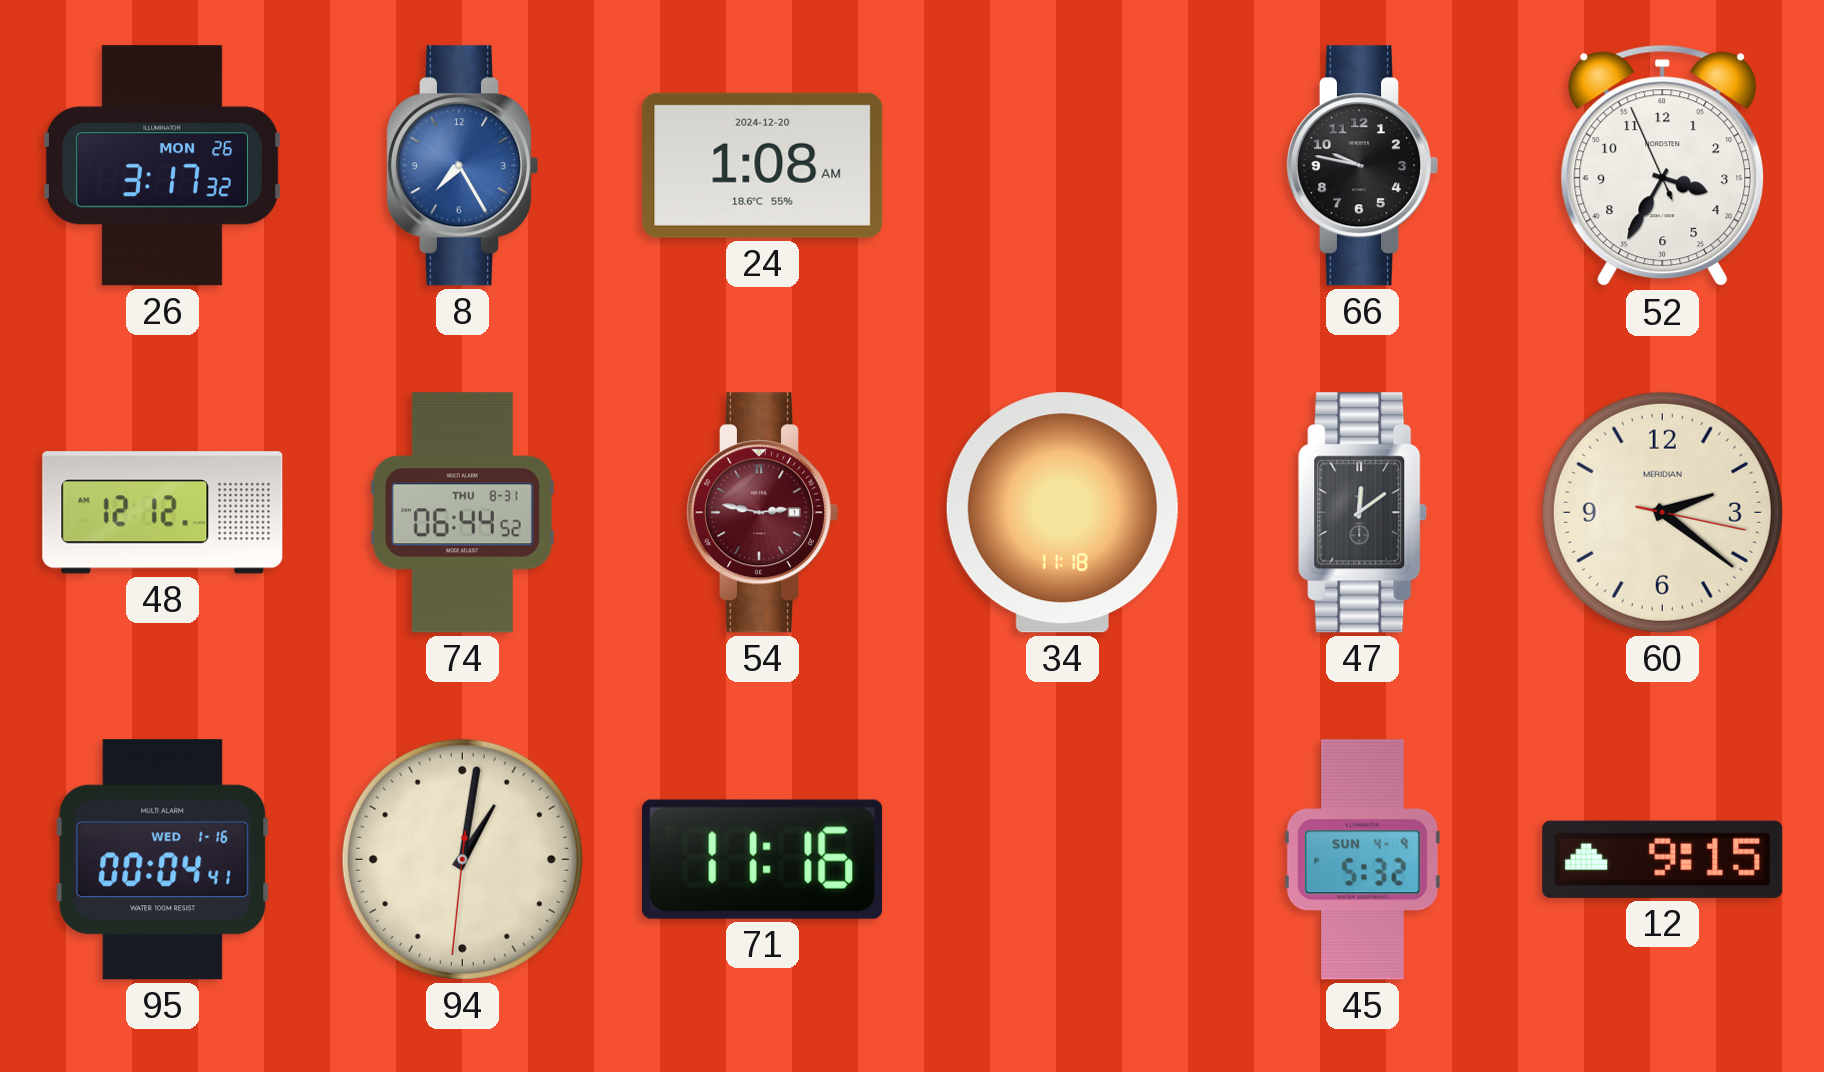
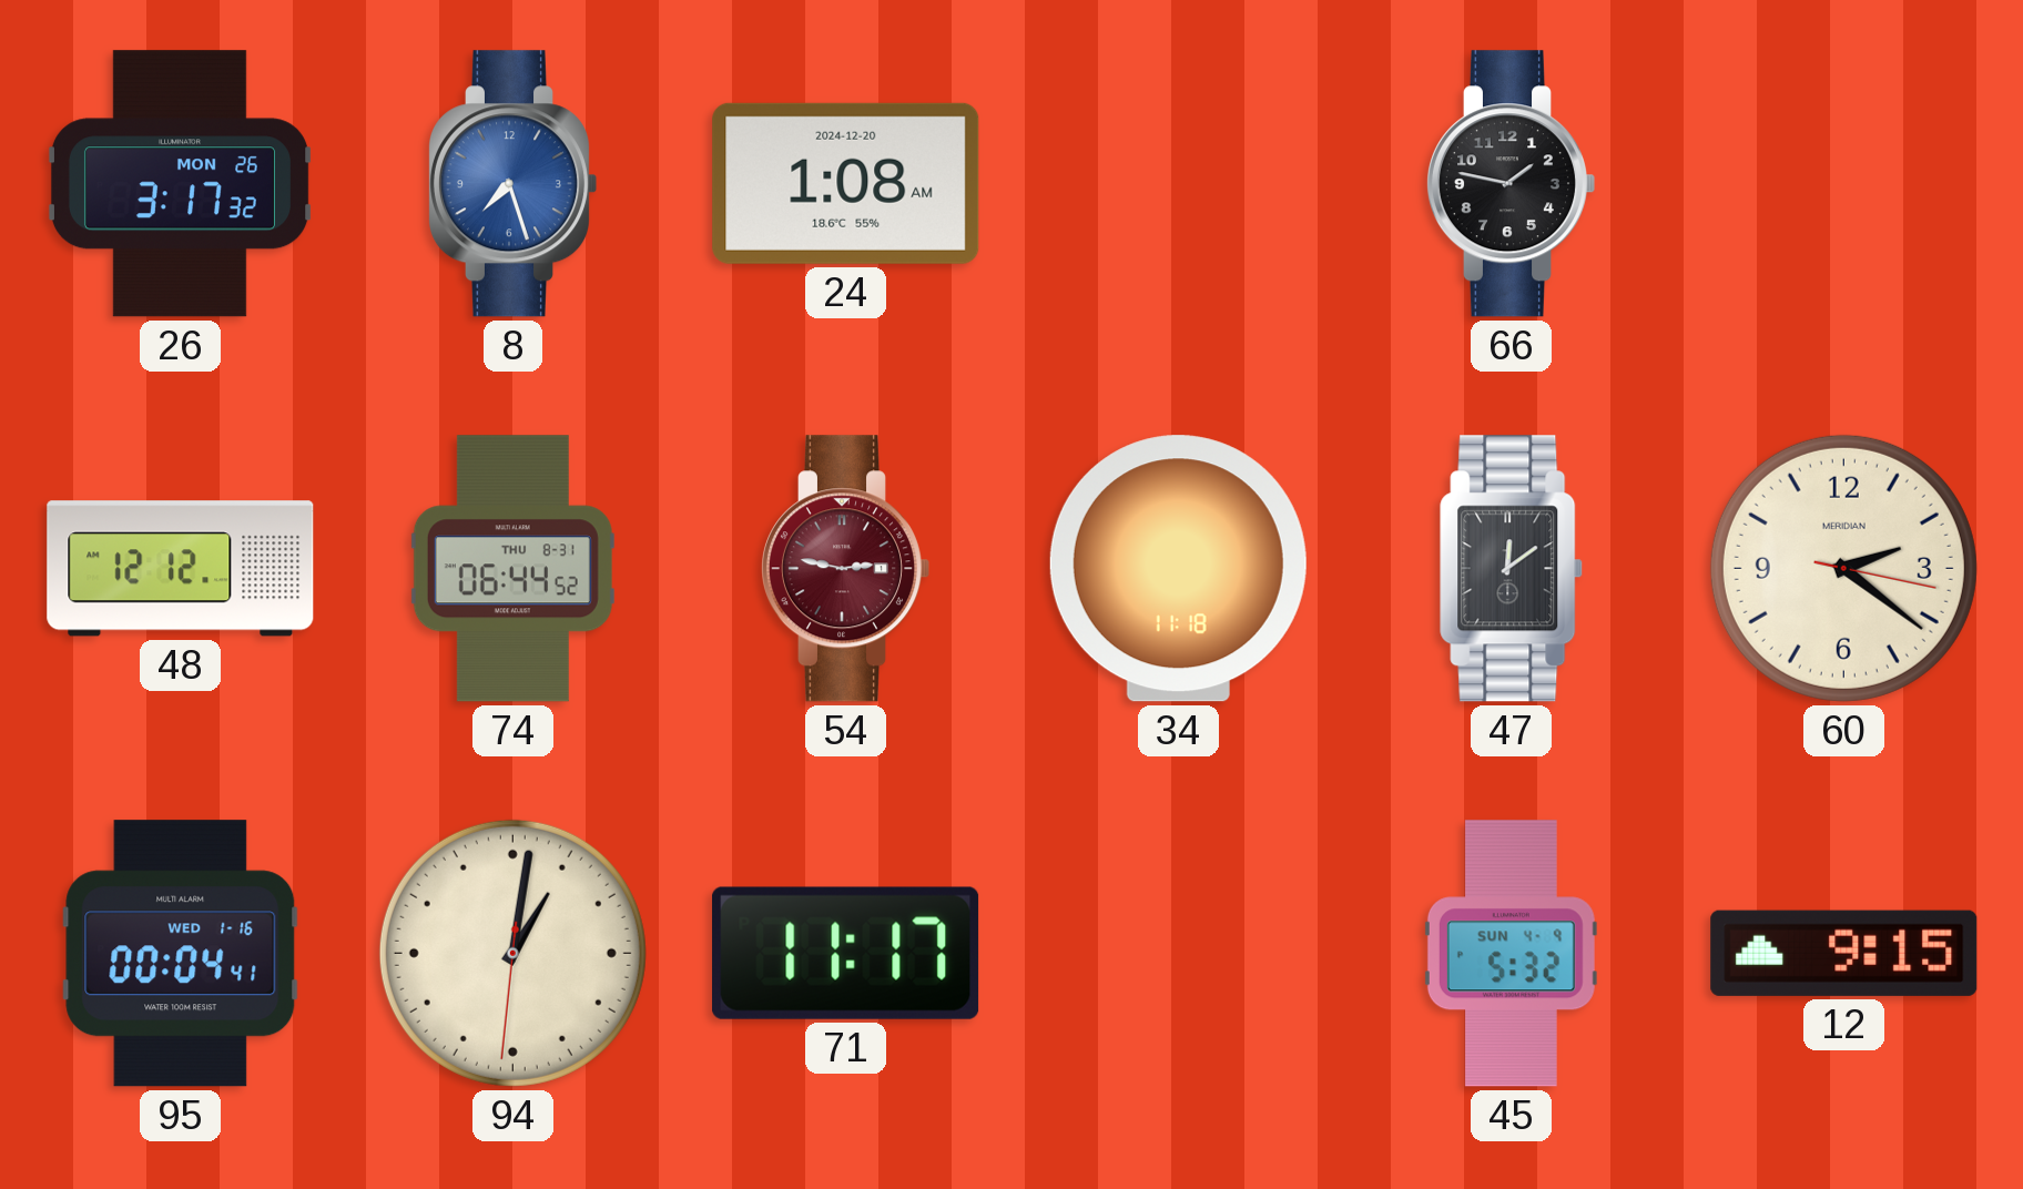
8: 7:25 -> 7:27
66: 9:47 -> 1:47
52: 3:34 -> none
71: 11:16 -> 11:17
